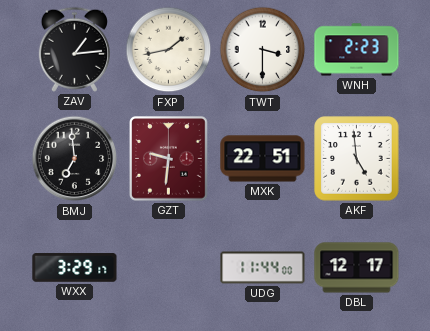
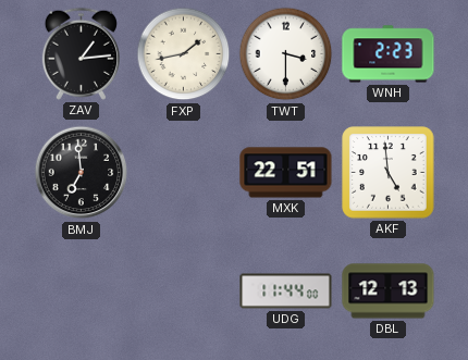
GZT: 9:31 -> none
WXX: 3:29 -> none
DBL: 12:17 -> 12:13
